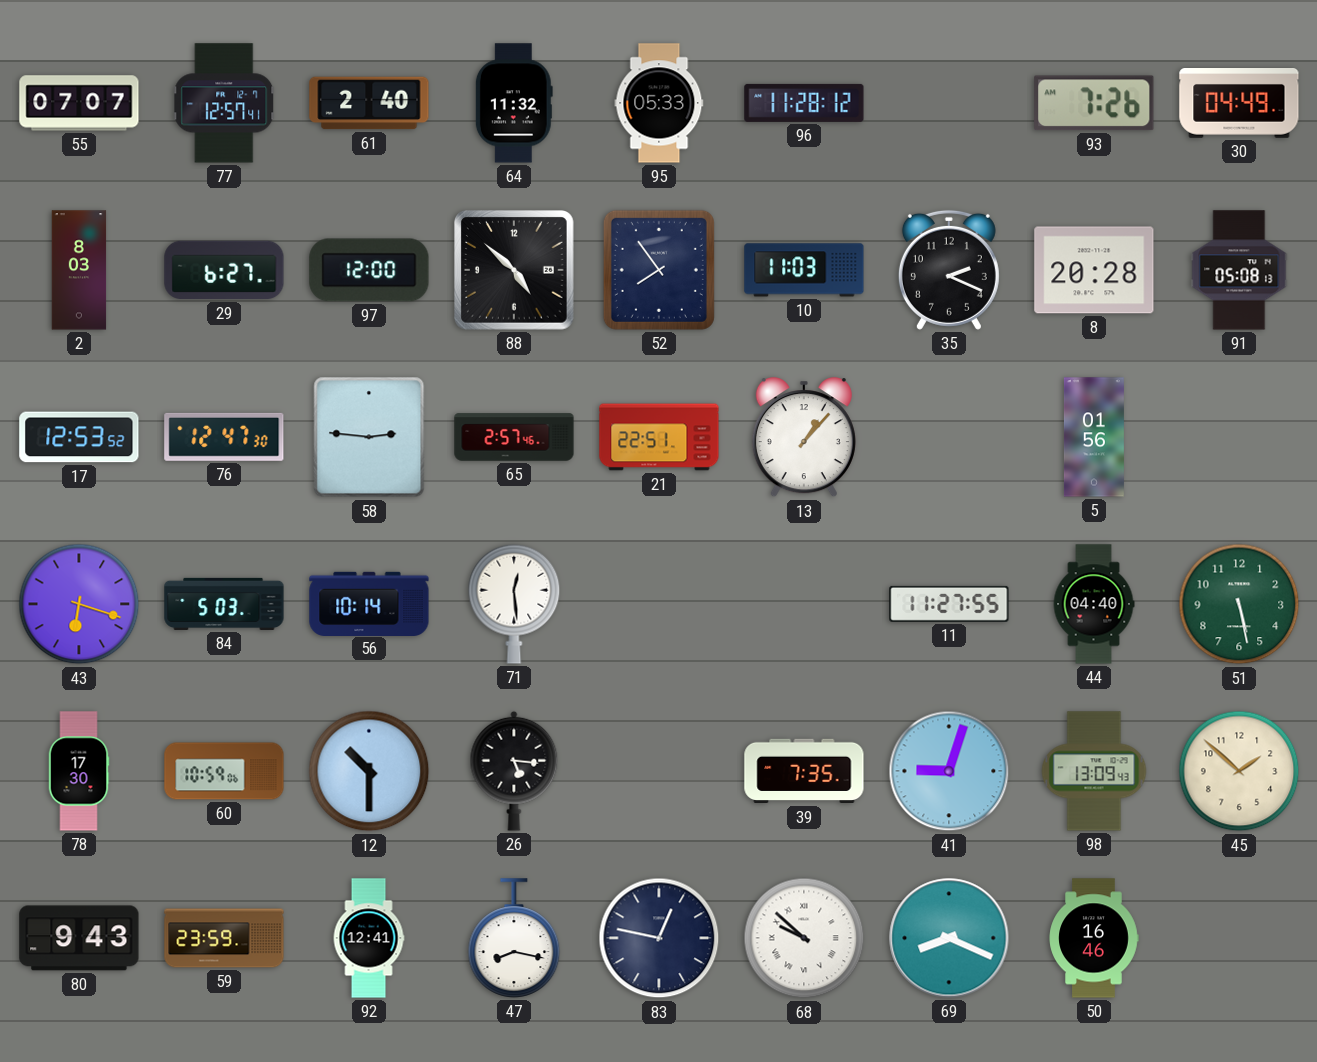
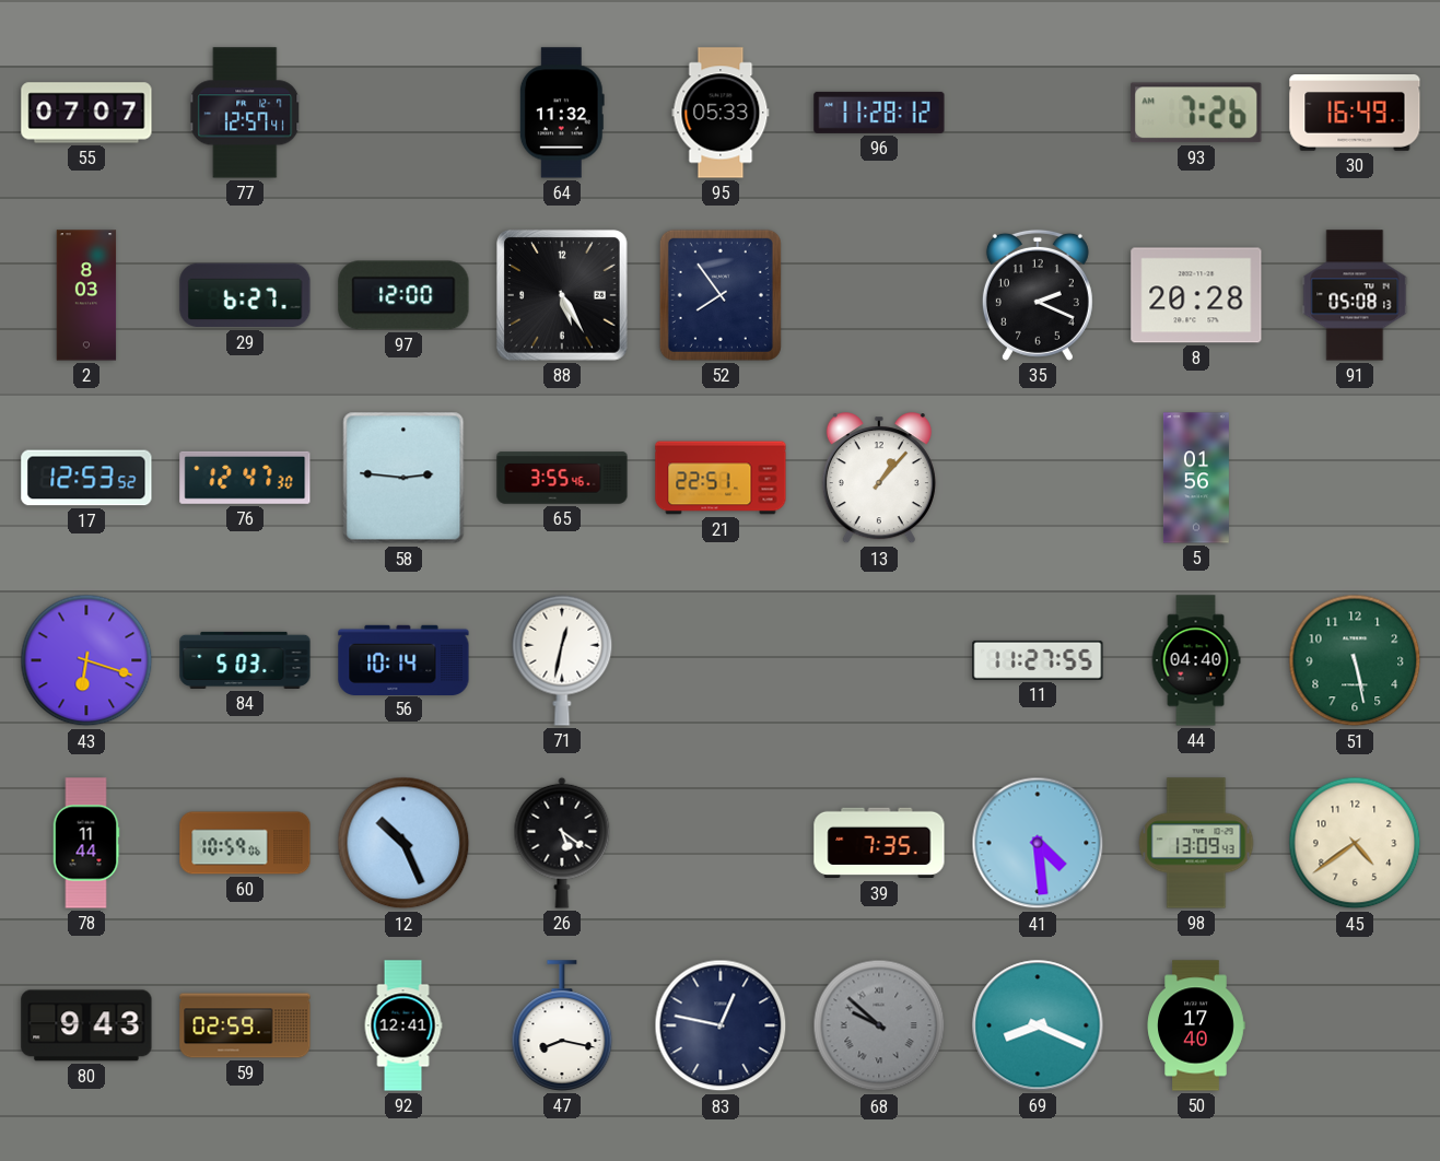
61: 2:40 -> none
30: 04:49 -> 16:49
88: 4:52 -> 5:25
10: 11:03 -> none
65: 2:57 -> 3:55
71: 12:29 -> 12:32
78: 17:30 -> 11:44
12: 10:30 -> 10:26
26: 5:16 -> 5:21
41: 9:03 -> 4:29
45: 1:52 -> 4:39
59: 23:59 -> 02:59
68 dial: white -> grey
50: 16:46 -> 17:40
